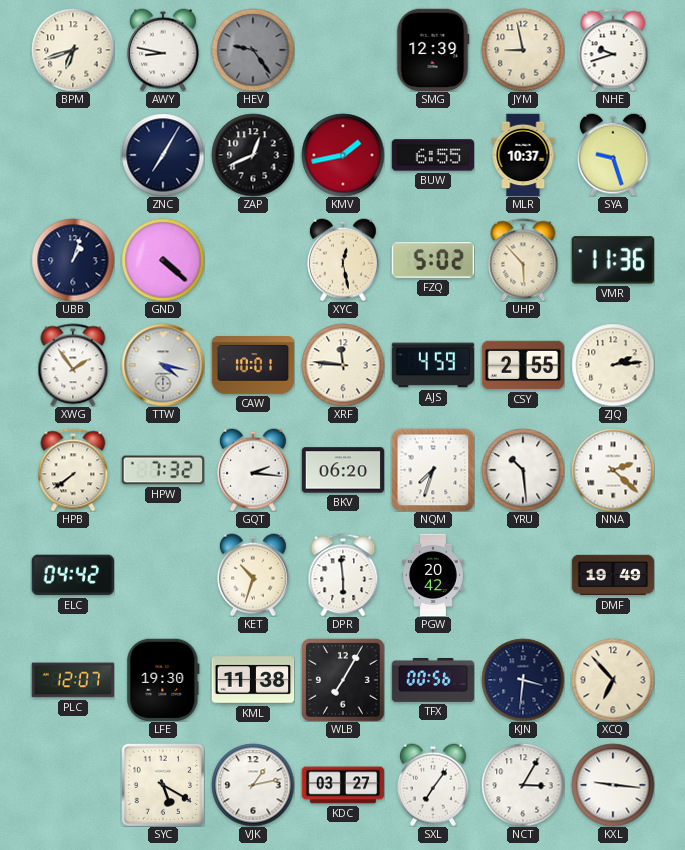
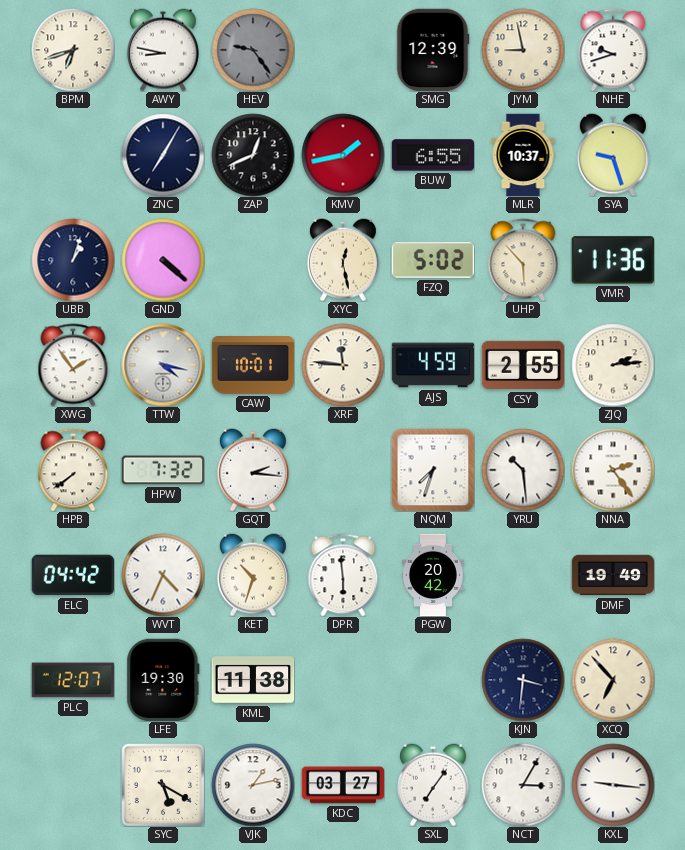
BKV: 06:20 -> none
NNA: 2:22 -> 2:24
WVT: none -> 4:34
WLB: 7:05 -> none
TFX: 00:56 -> none
